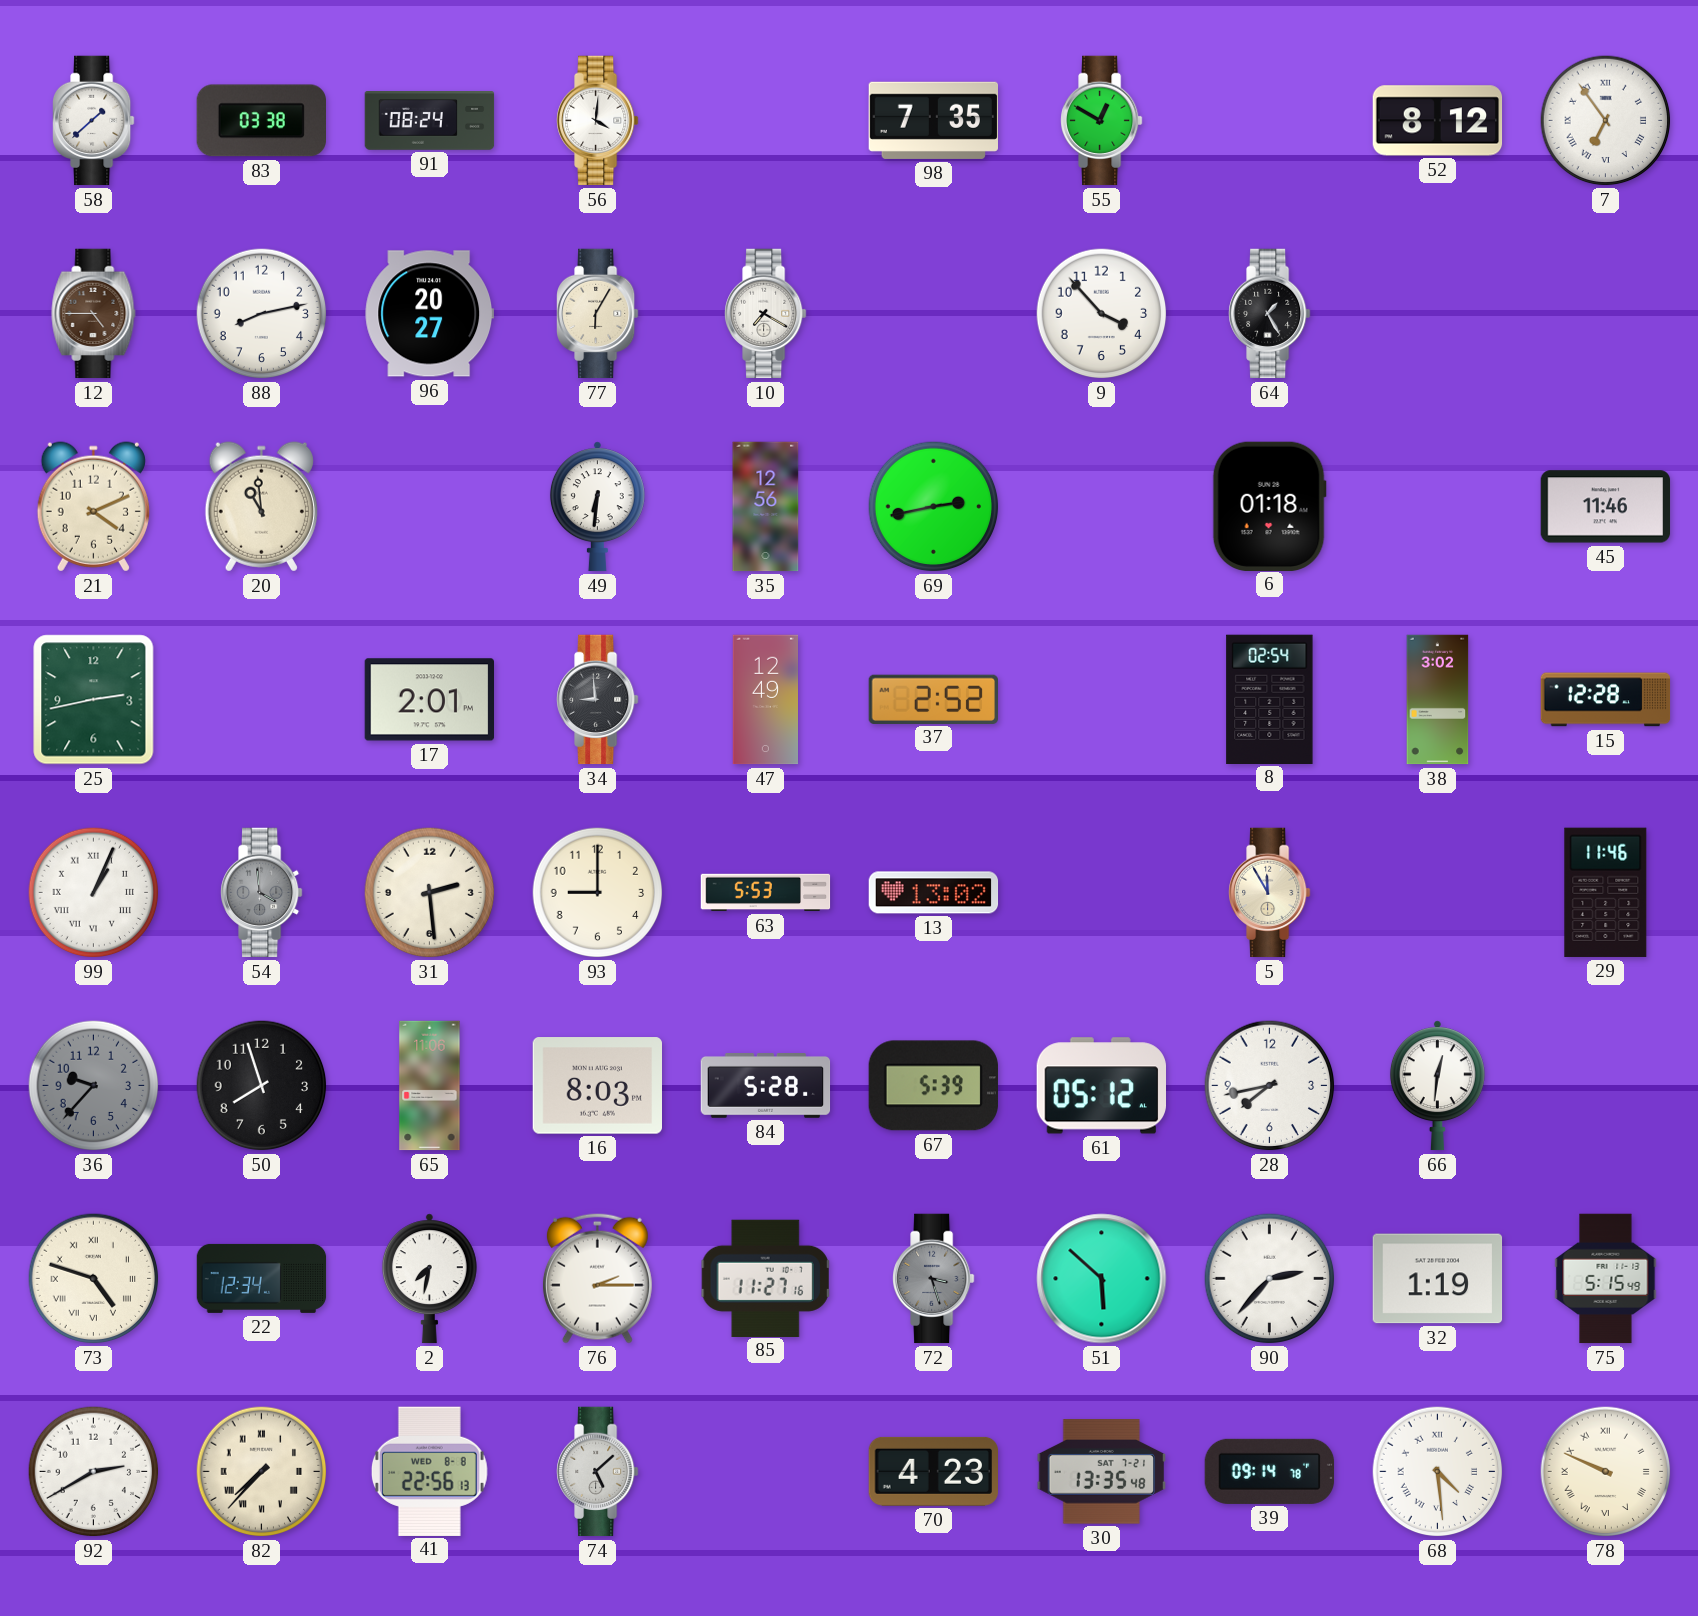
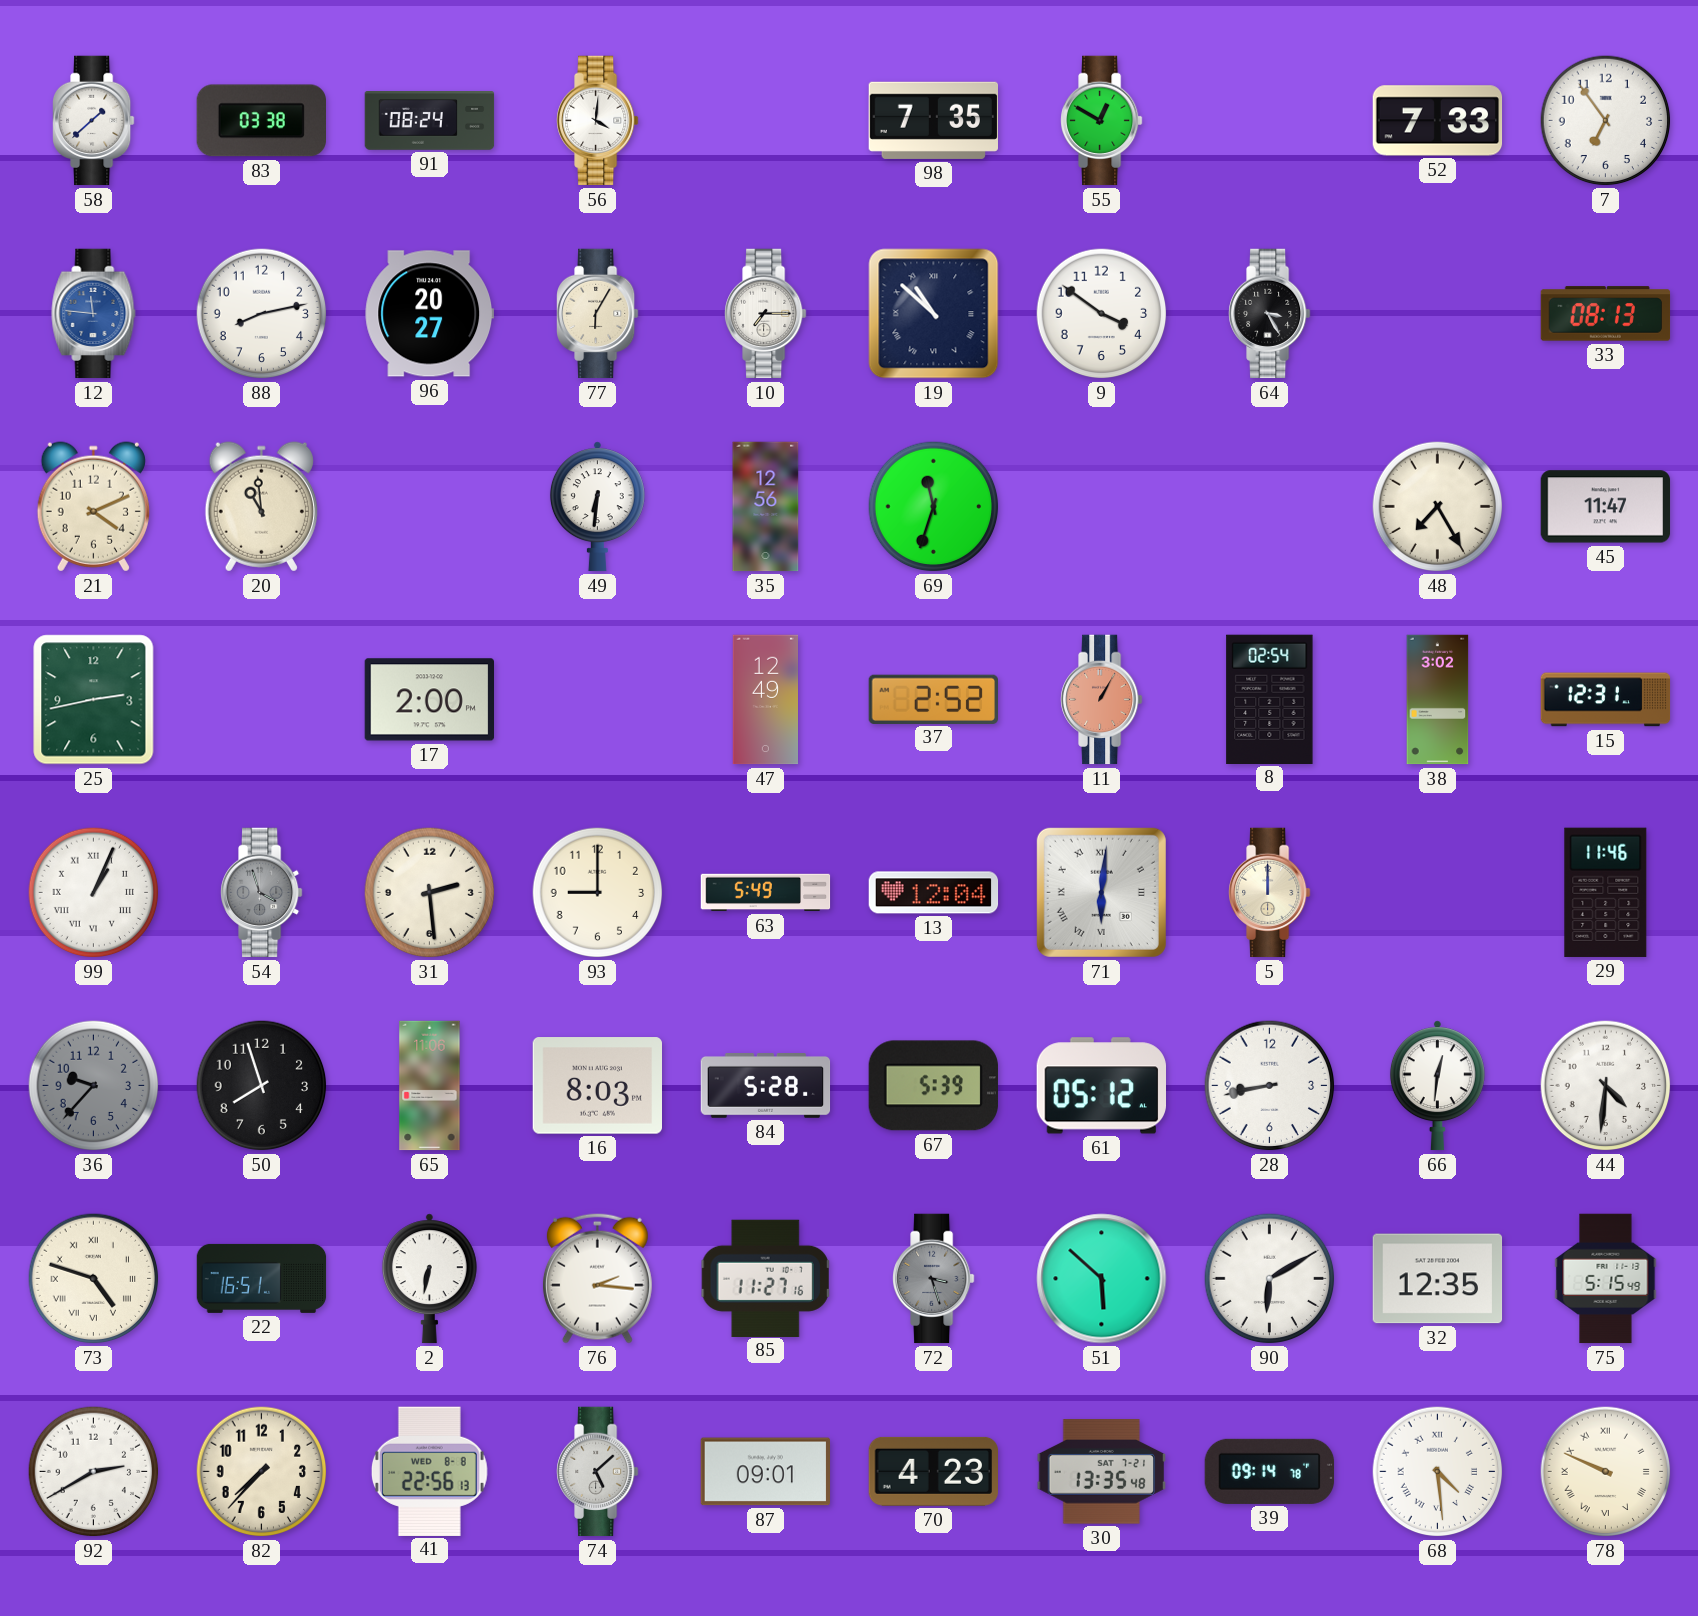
52: 8:12 -> 7:33
7 numerals: Roman -> Arabic
12: 4:45 -> 11:46
12 dial: brown -> blue
10: 7:20 -> 7:15
19: none -> 10:52
9: 3:53 -> 3:51
64: 1:25 -> 3:25
33: none -> 08:13
69: 2:43 -> 11:33
6: 01:18 -> none
48: none -> 7:25
45: 11:46 -> 11:47
17: 2:01 -> 2:00
34: 8:59 -> none
11: none -> 1:05
15: 12:28 -> 12:31
54: 3:59 -> 3:57
63: 5:53 -> 5:49
13: 13:02 -> 12:04
71: none -> 6:01
5: 11:55 -> 12:00
28: 7:43 -> 8:43
44: none -> 4:31
22: 12:34 -> 16:51
2: 7:32 -> 6:32
76: 2:15 -> 2:16
90: 2:37 -> 6:10
32: 1:19 -> 12:35
82 numerals: Roman -> Arabic
87: none -> 09:01
